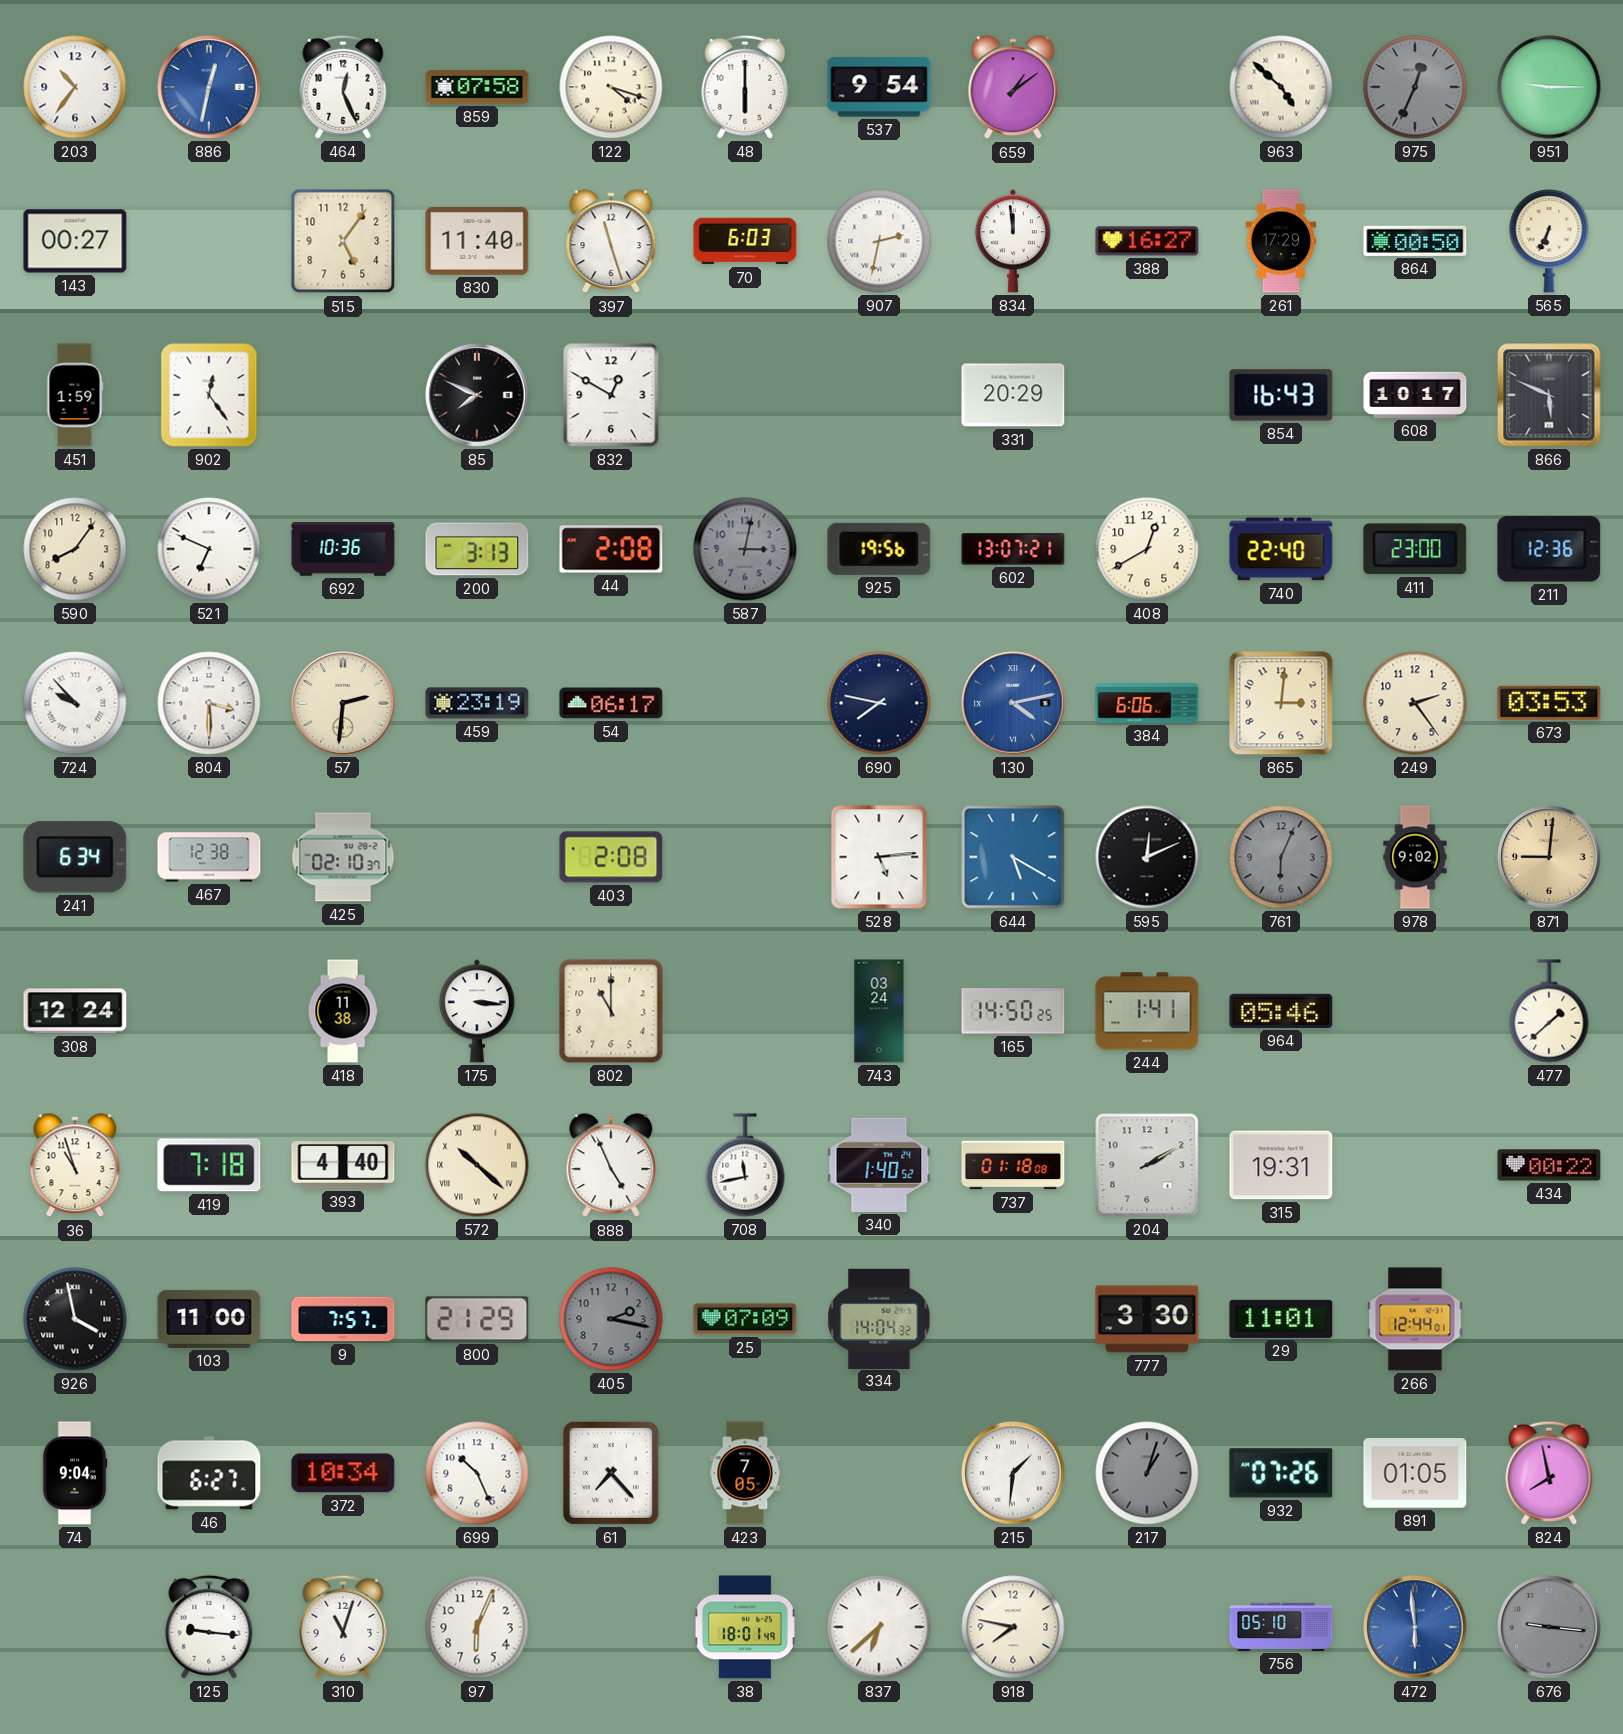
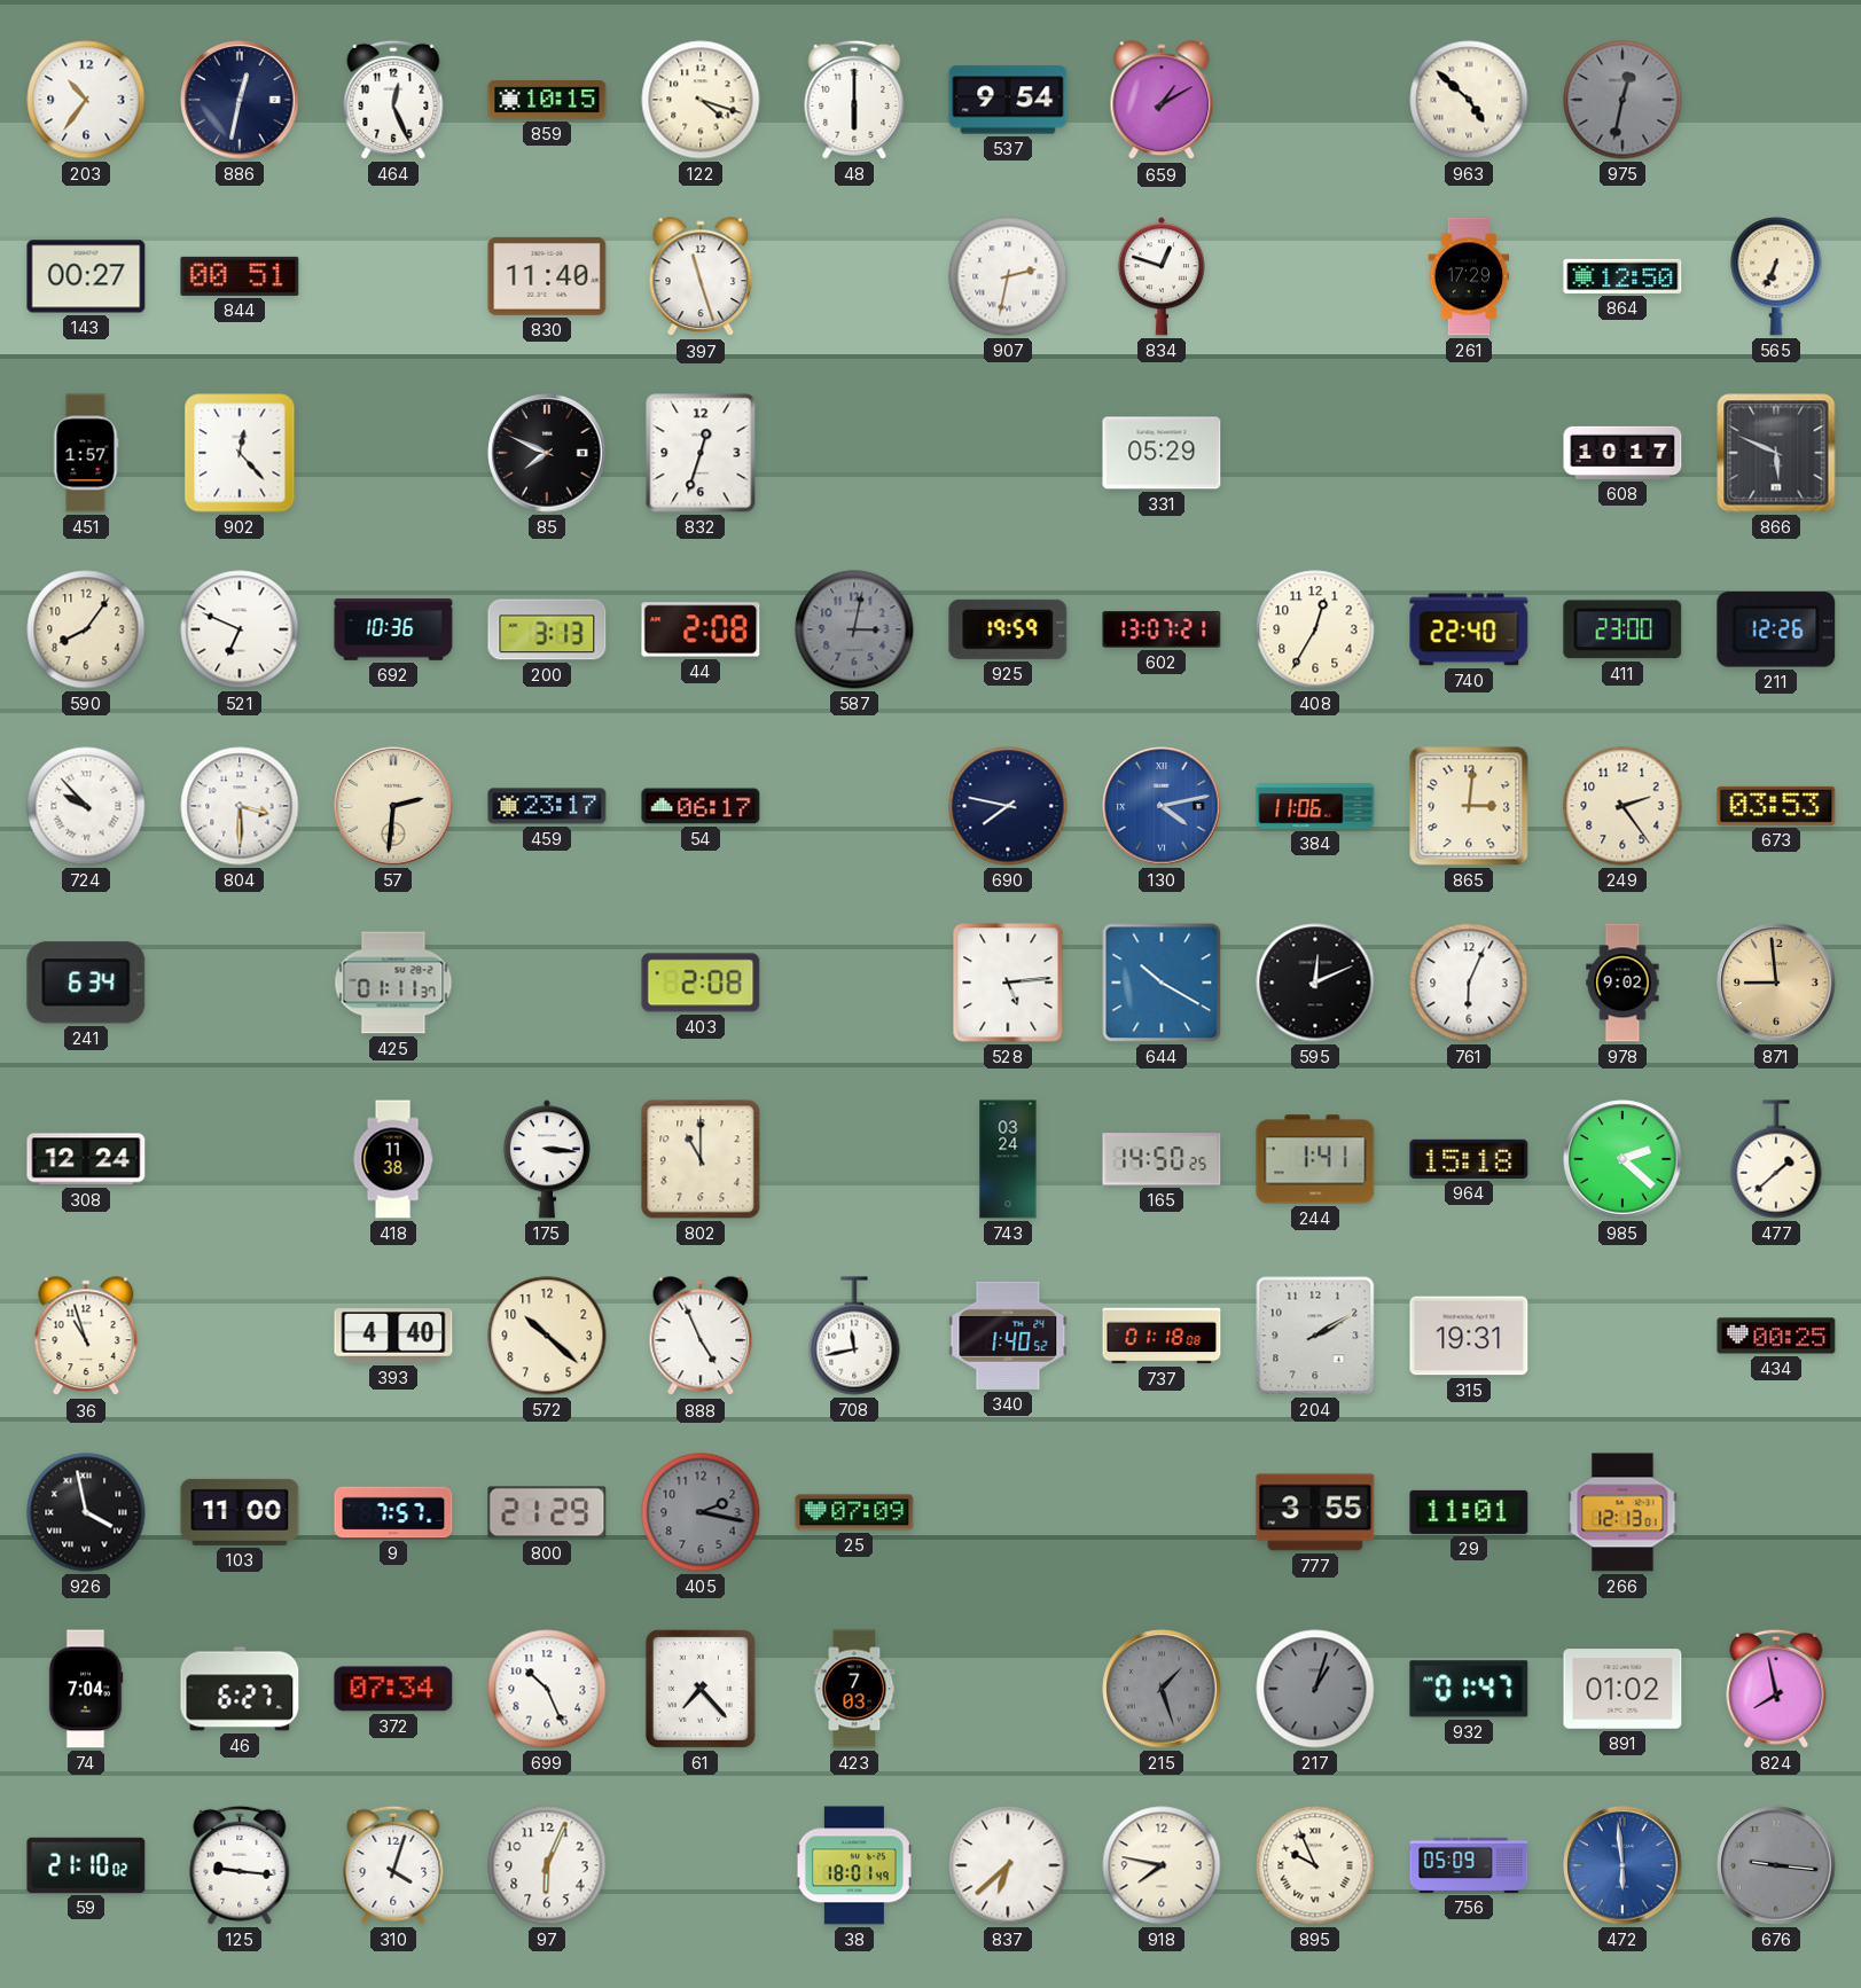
886 dial: blue -> navy
859: 07:58 -> 10:15
659: 1:09 -> 1:10
975: 12:34 -> 12:32
951: 9:15 -> none
844: none -> 00:51
515: 5:06 -> none
70: 6:03 -> none
834: 11:59 -> 12:48
388: 16:27 -> none
864: 00:50 -> 12:50
451: 1:59 -> 1:57
902: 12:24 -> 12:23
832: 12:50 -> 12:33
331: 20:29 -> 05:29
854: 16:43 -> none
925: 19:56 -> 19:59
408: 12:40 -> 12:35
211: 12:36 -> 12:26
459: 23:19 -> 23:17
384: 6:06 -> 11:06
467: 12:38 -> none
425: 02:10 -> 01:11
644: 5:20 -> 10:20
761 dial: grey -> white
871: 9:01 -> 8:59
964: 05:46 -> 15:18
985: none -> 2:22
419: 7:18 -> none
572 numerals: Roman -> Arabic
434: 00:22 -> 00:25
334: 14:04 -> none
777: 3:30 -> 3:55
266: 12:44 -> 12:13
74: 9:04 -> 7:04
372: 10:34 -> 07:34
423: 7:05 -> 7:03
215: 1:31 -> 1:27
215 dial: white -> grey
932: 07:26 -> 01:47
891: 01:05 -> 01:02
59: none -> 21:10
310: 11:03 -> 4:03
895: none -> 9:56
756: 05:10 -> 05:09
